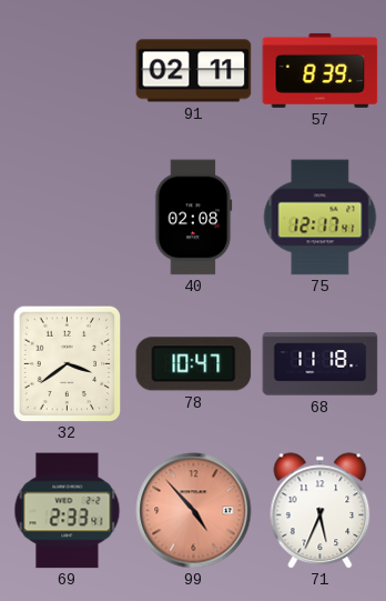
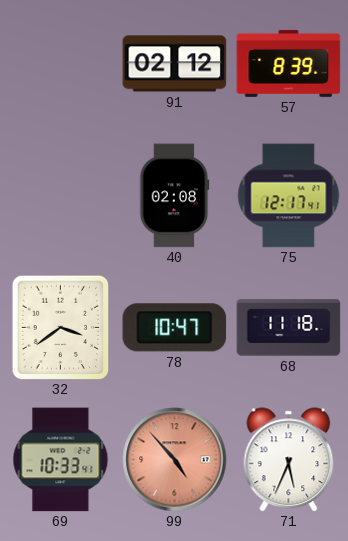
91: 02:11 -> 02:12
69: 2:33 -> 10:33
